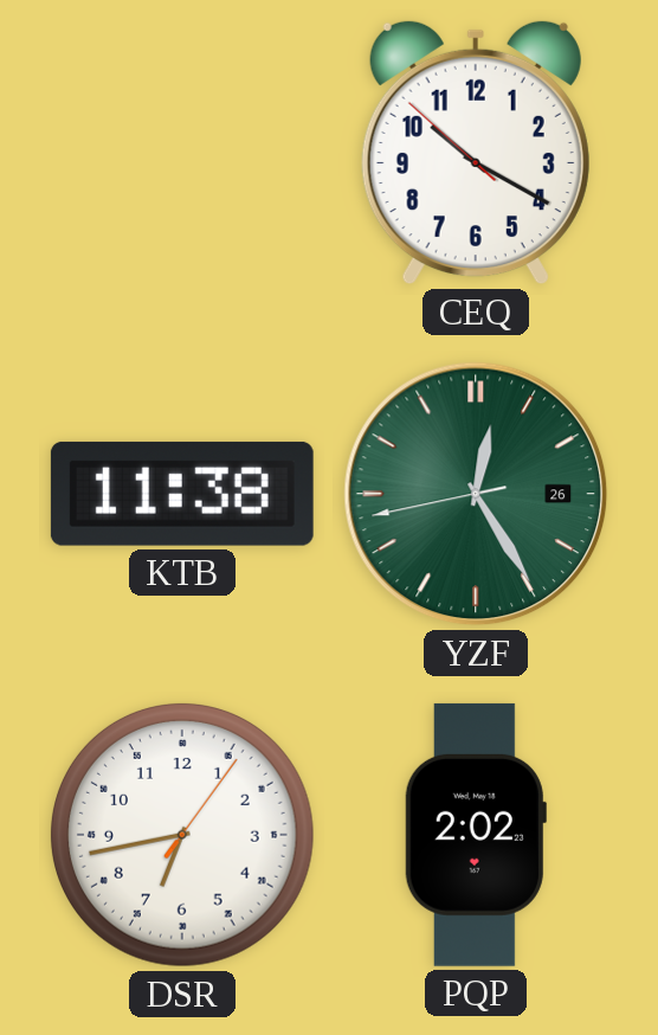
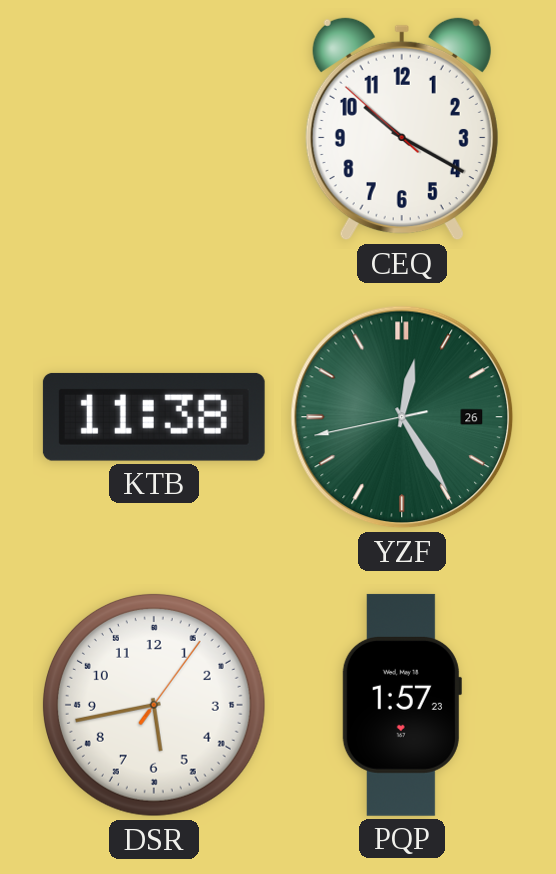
DSR: 6:43 -> 5:43
PQP: 2:02 -> 1:57
